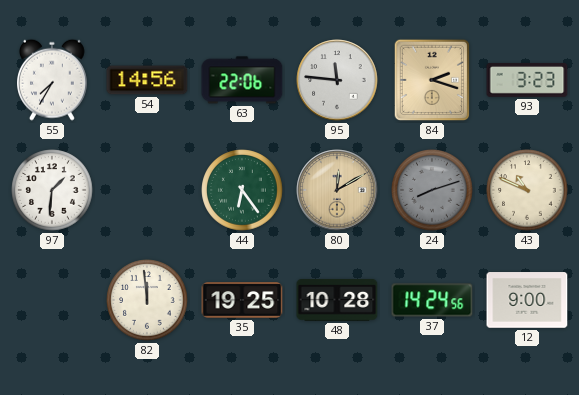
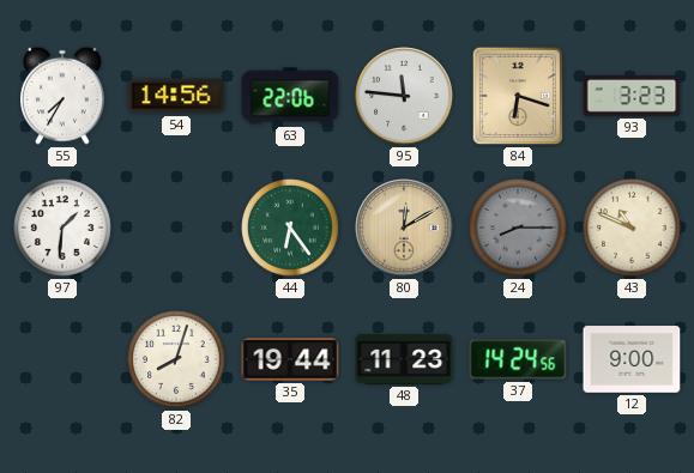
84: 2:18 -> 6:18
24: 8:12 -> 8:15
82: 11:59 -> 8:03
35: 19:25 -> 19:44
48: 10:28 -> 11:23
